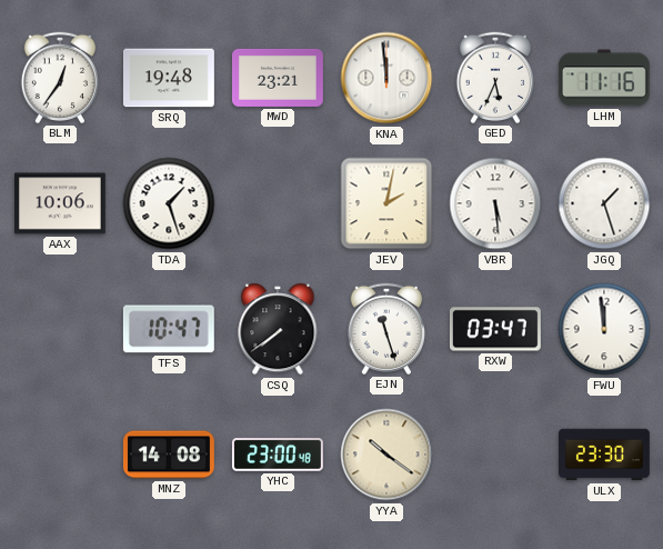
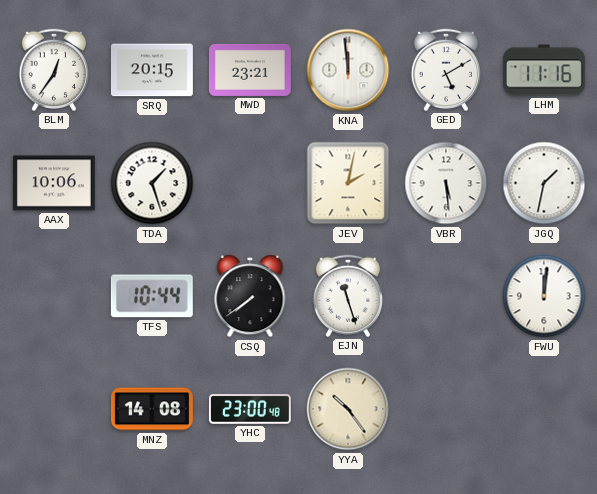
SRQ: 19:48 -> 20:15
GED: 5:34 -> 5:10
JGQ: 1:27 -> 1:32
TFS: 10:47 -> 10:44
RXW: 03:47 -> none
FWU: 11:59 -> 12:01
YYA: 10:21 -> 10:24
ULX: 23:30 -> none
